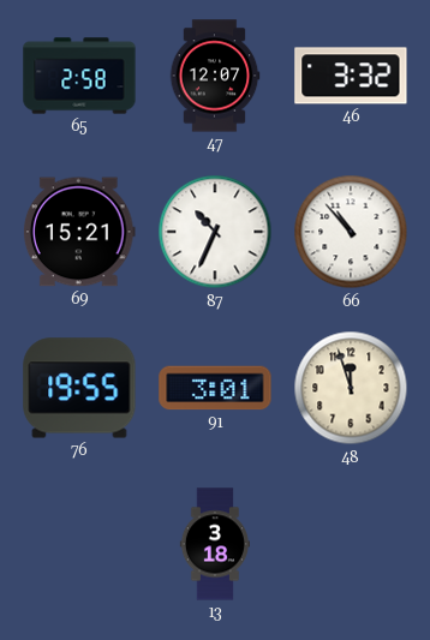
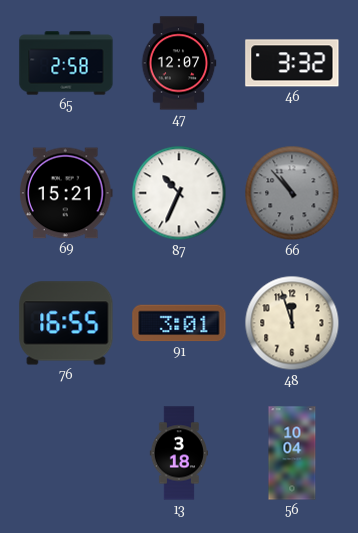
66 dial: white -> grey
76: 19:55 -> 16:55
56: none -> 10:04
